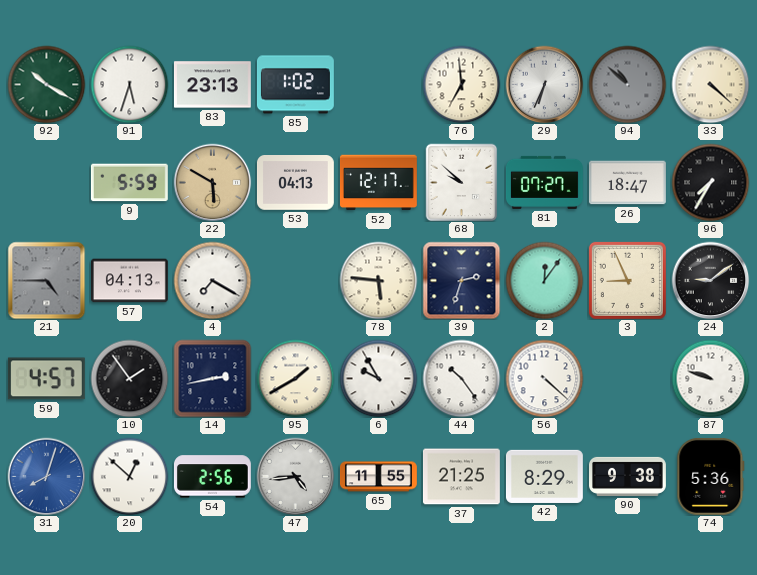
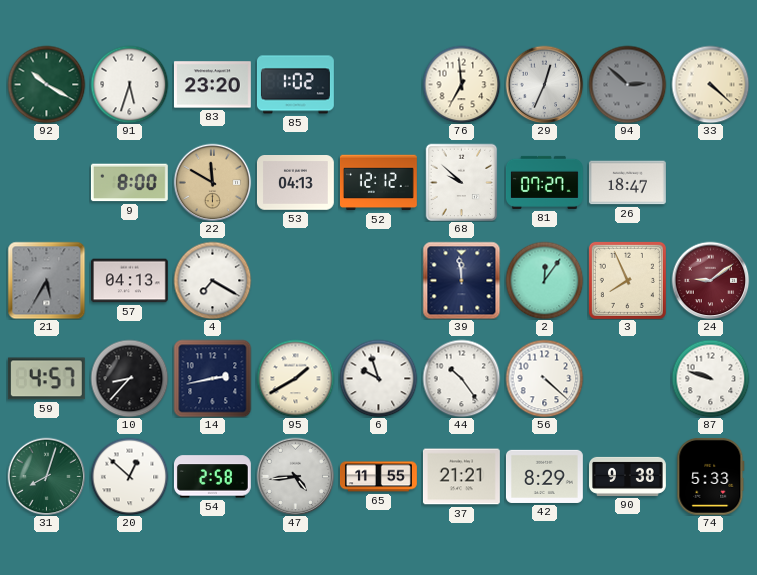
83: 23:13 -> 23:20
29: 6:34 -> 12:34
94: 10:52 -> 2:52
9: 5:59 -> 8:00
22: 5:50 -> 11:50
52: 12:17 -> 12:12
96: 7:35 -> none
21: 4:45 -> 5:35
78: 5:46 -> none
39: 2:33 -> 11:59
3: 8:56 -> 7:56
24 dial: black -> burgundy
10: 1:54 -> 8:37
6: 9:55 -> 9:57
31 dial: blue -> green
54: 2:56 -> 2:58
37: 21:25 -> 21:21
74: 5:36 -> 5:33
